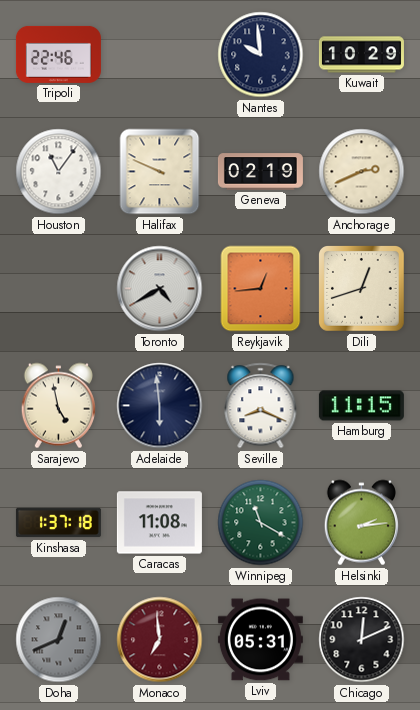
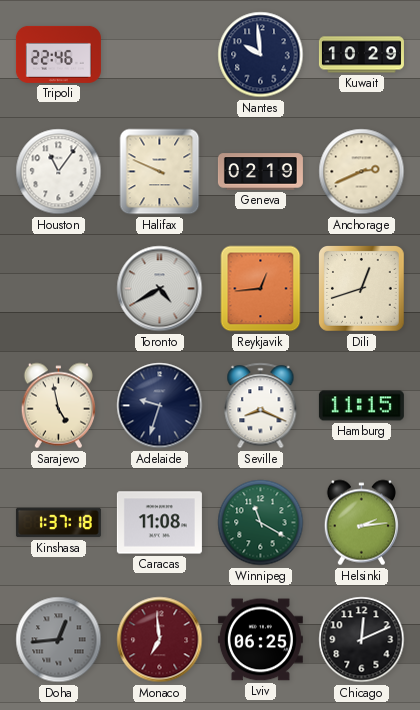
Adelaide: 5:59 -> 9:33
Doha: 12:41 -> 12:44
Lviv: 05:31 -> 06:25
